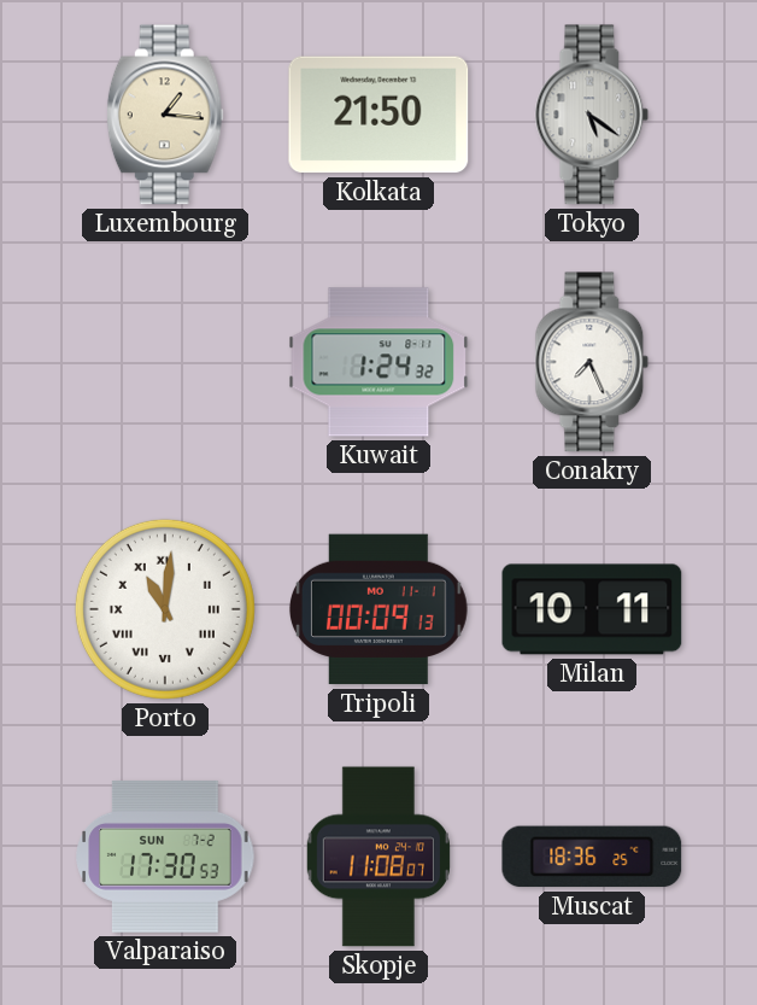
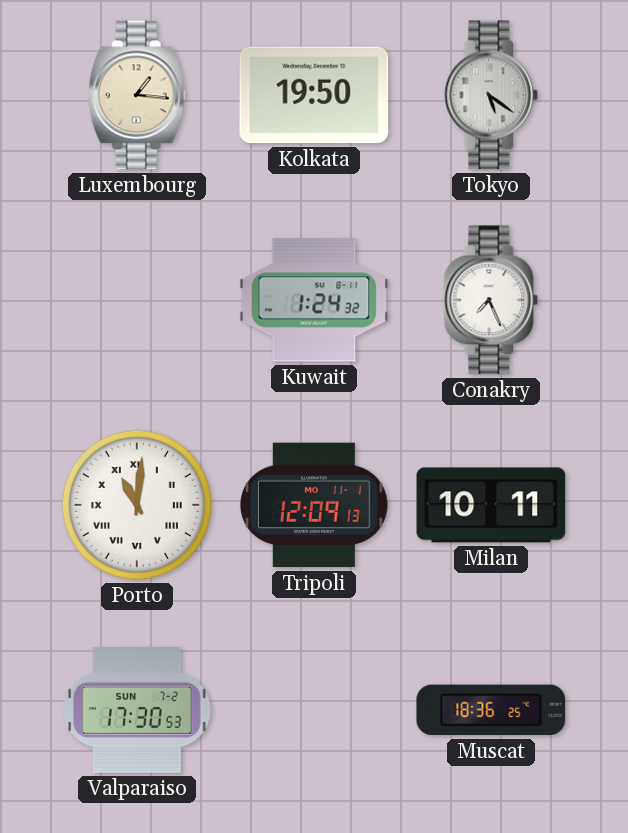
Kolkata: 21:50 -> 19:50
Tripoli: 00:09 -> 12:09
Skopje: 11:08 -> none
